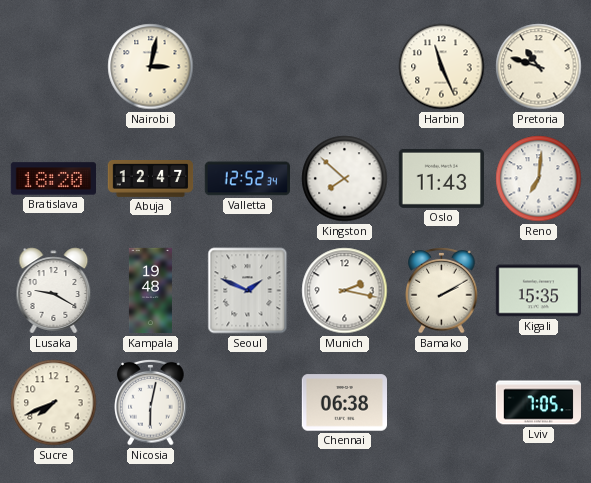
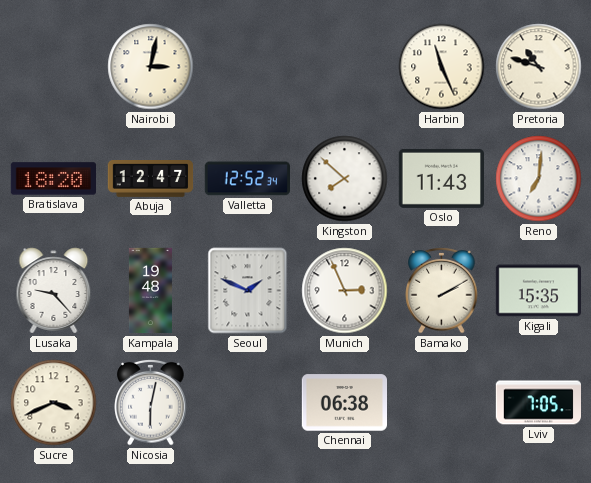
Lusaka: 9:20 -> 9:23
Munich: 2:17 -> 2:56
Sucre: 7:41 -> 3:41
